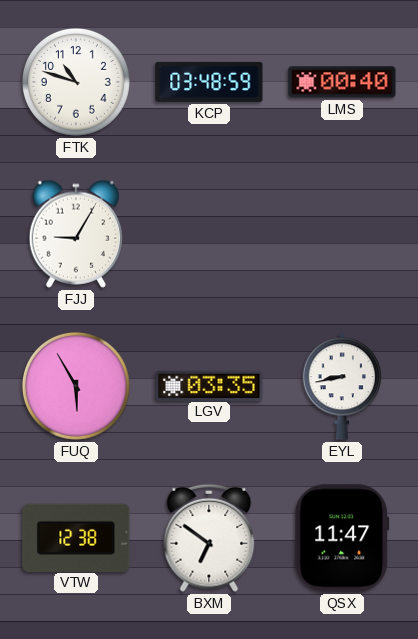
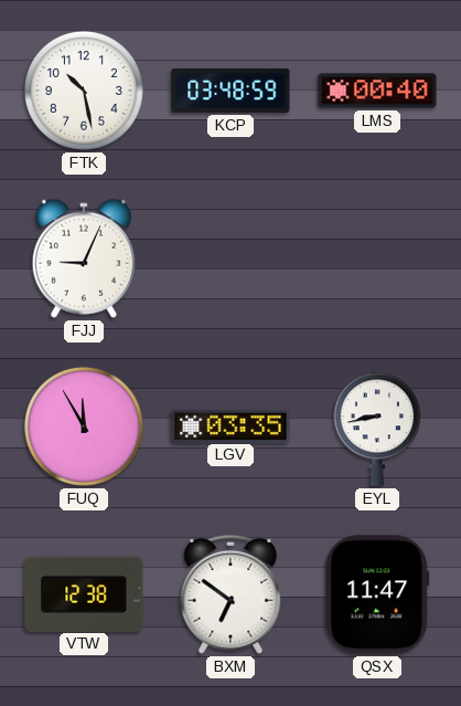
FTK: 10:48 -> 10:28
FJJ: 9:05 -> 9:04
FUQ: 5:55 -> 11:55
